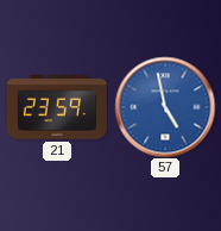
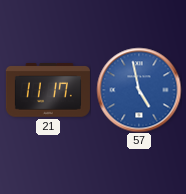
21: 23:59 -> 11:17
